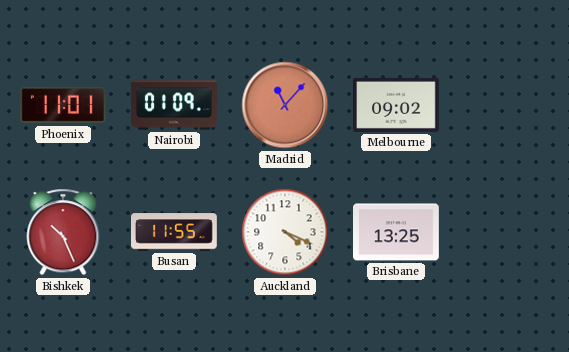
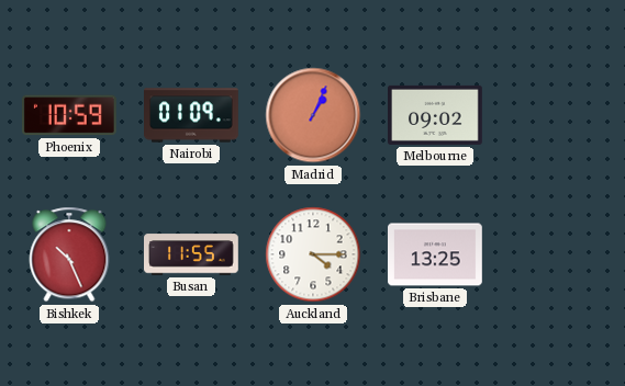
Phoenix: 11:01 -> 10:59
Madrid: 11:07 -> 1:04
Auckland: 4:19 -> 4:15
